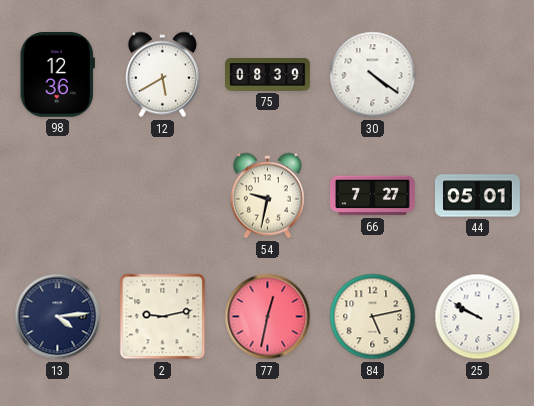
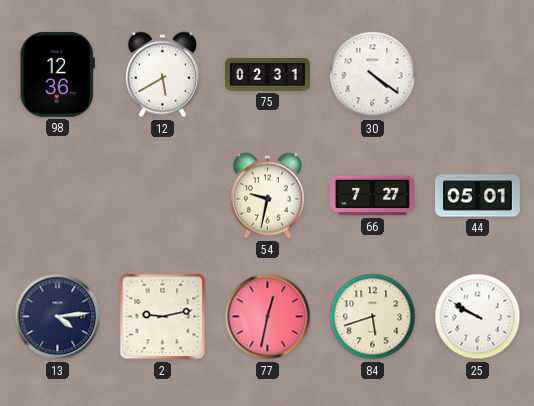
75: 08:39 -> 02:31
84: 5:13 -> 5:42
